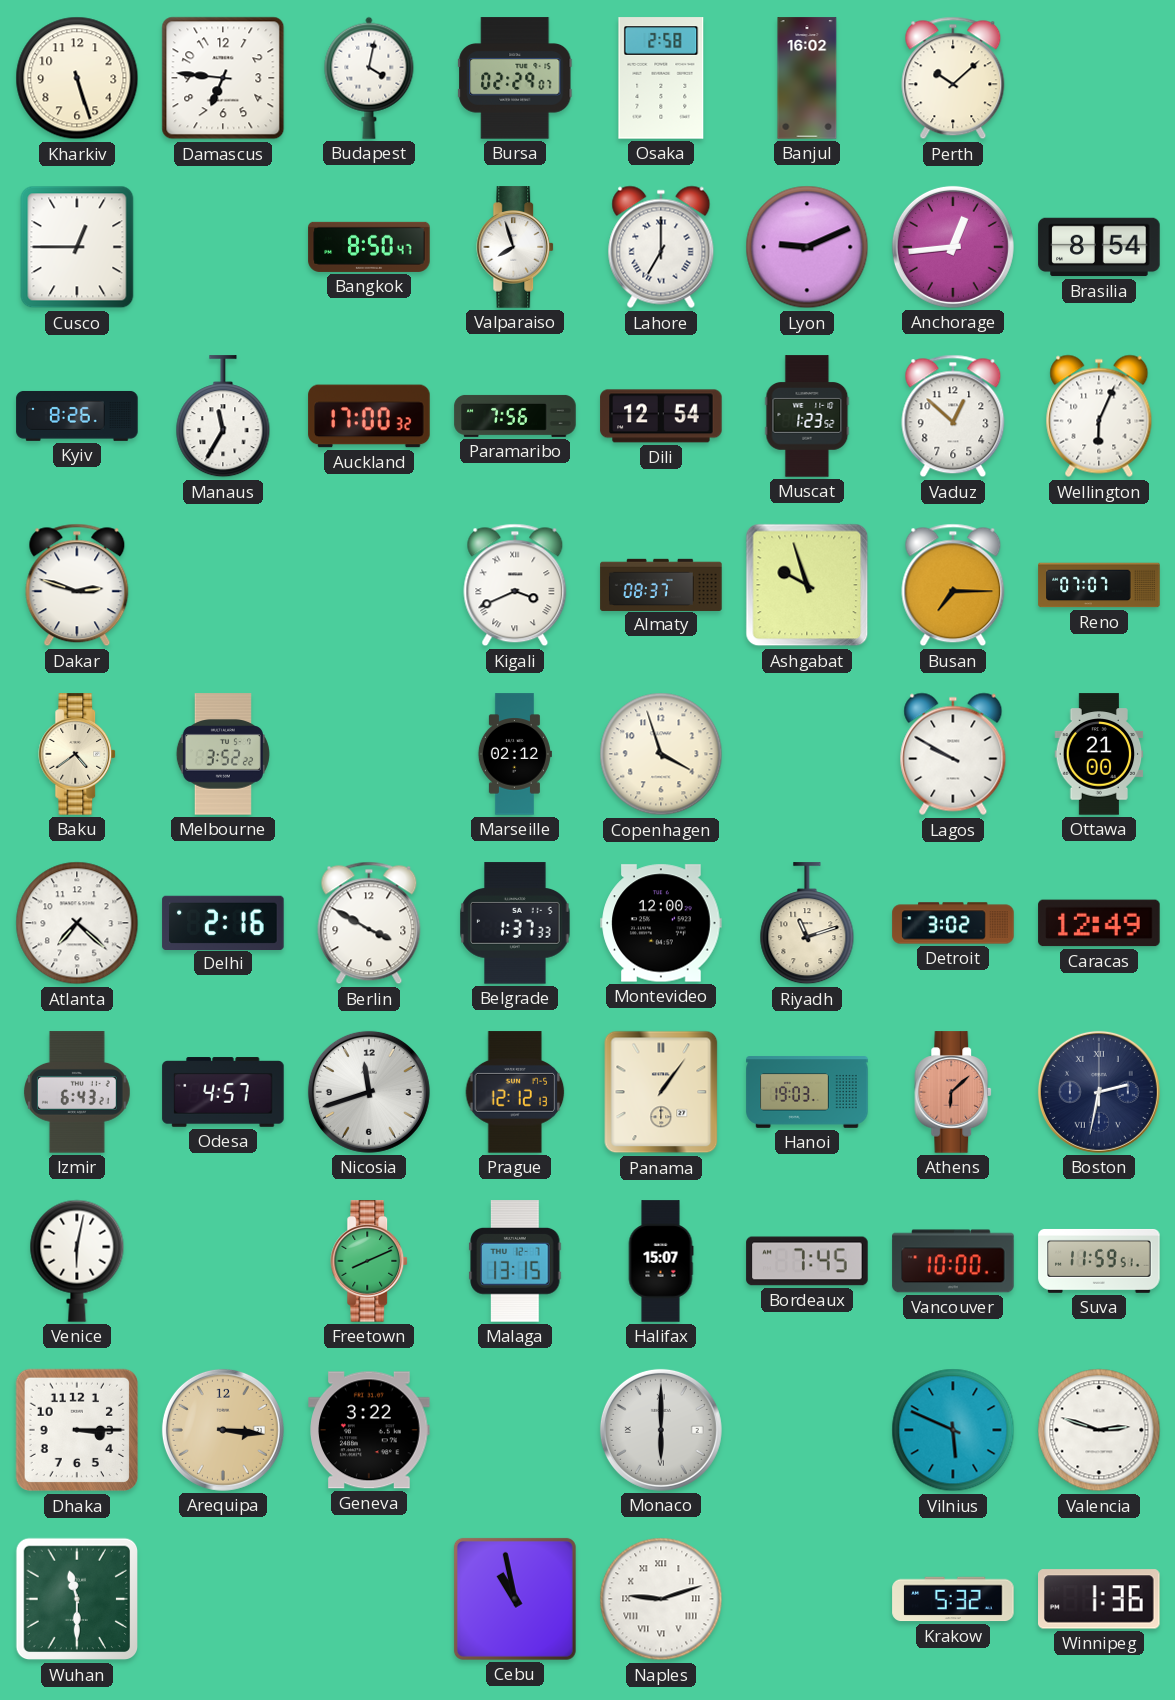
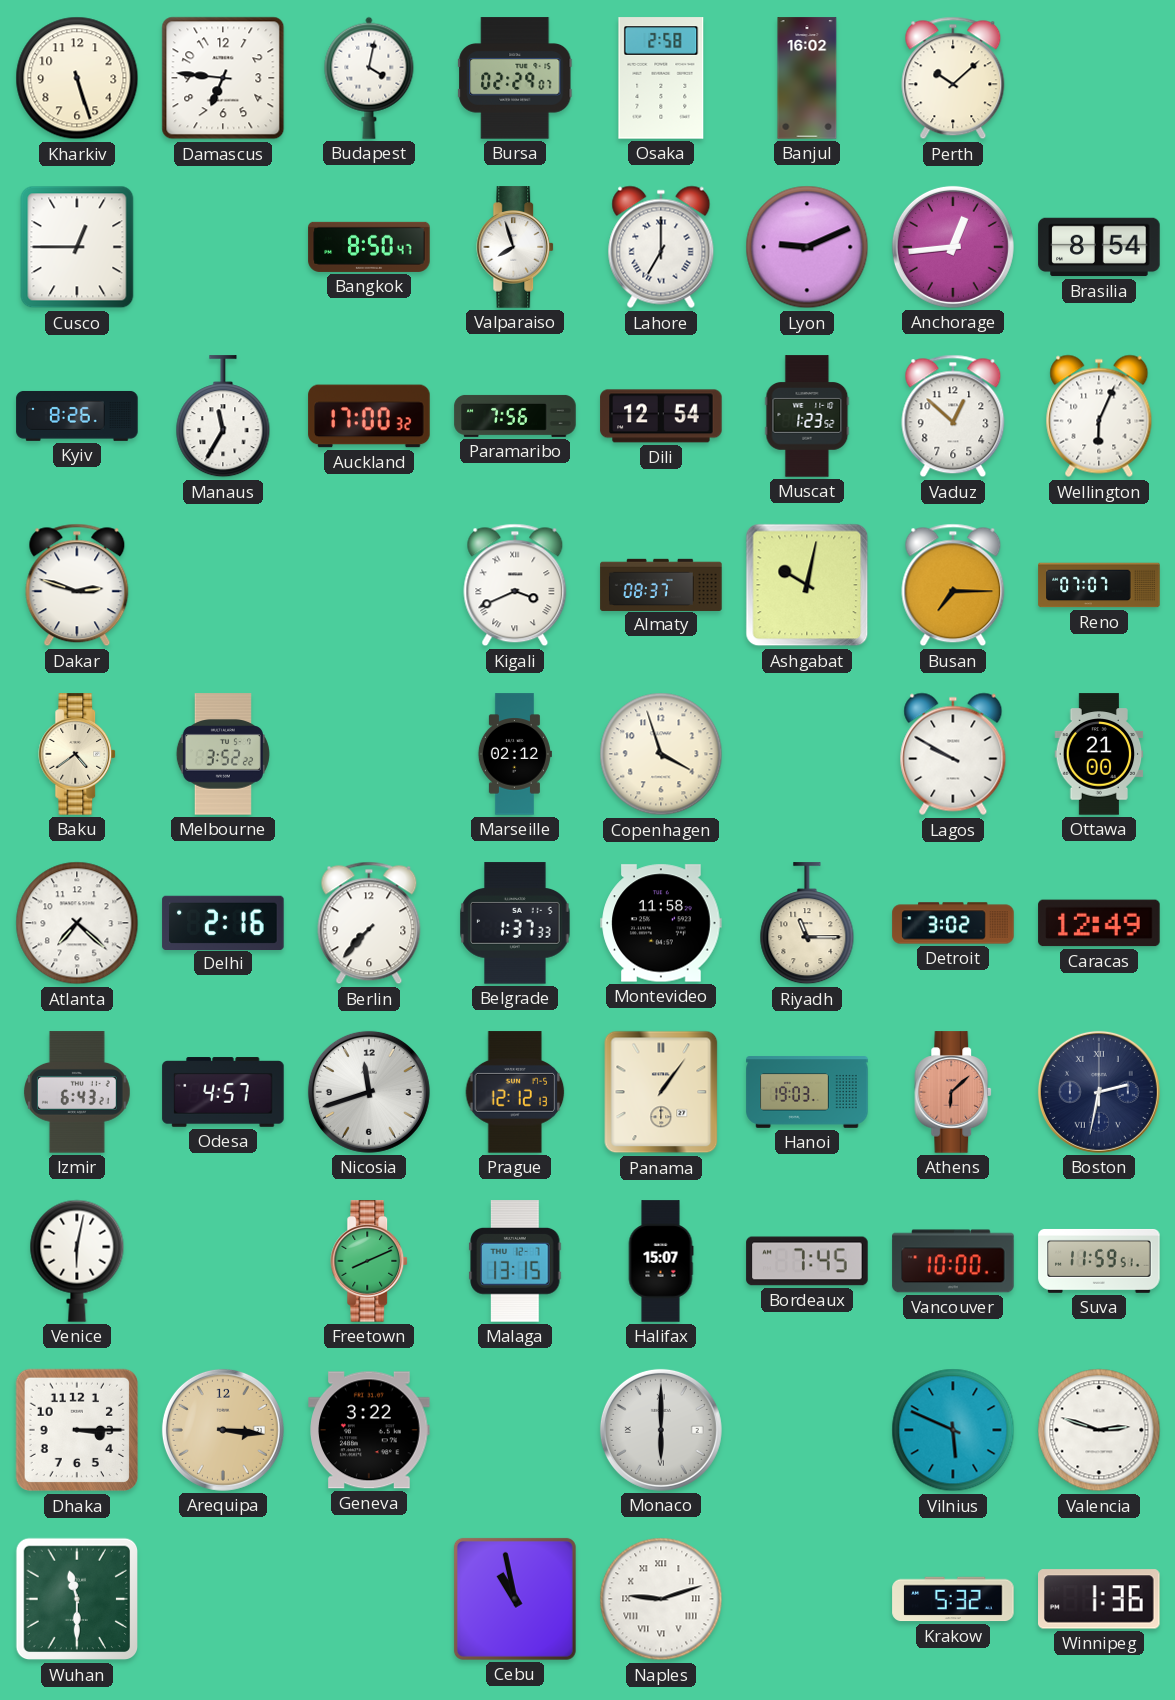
Ashgabat: 9:57 -> 10:02
Berlin: 3:50 -> 7:37
Montevideo: 12:00 -> 11:58
Riyadh: 11:12 -> 11:15
